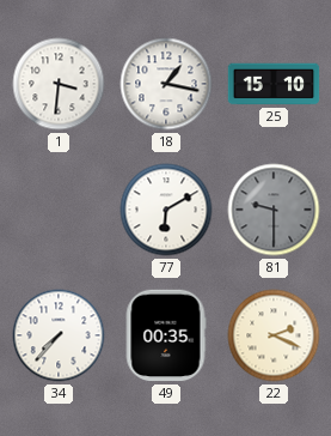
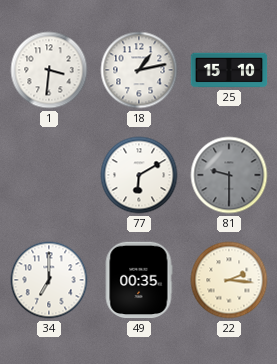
18: 1:17 -> 1:13
34: 7:37 -> 7:00
22: 2:19 -> 2:16
